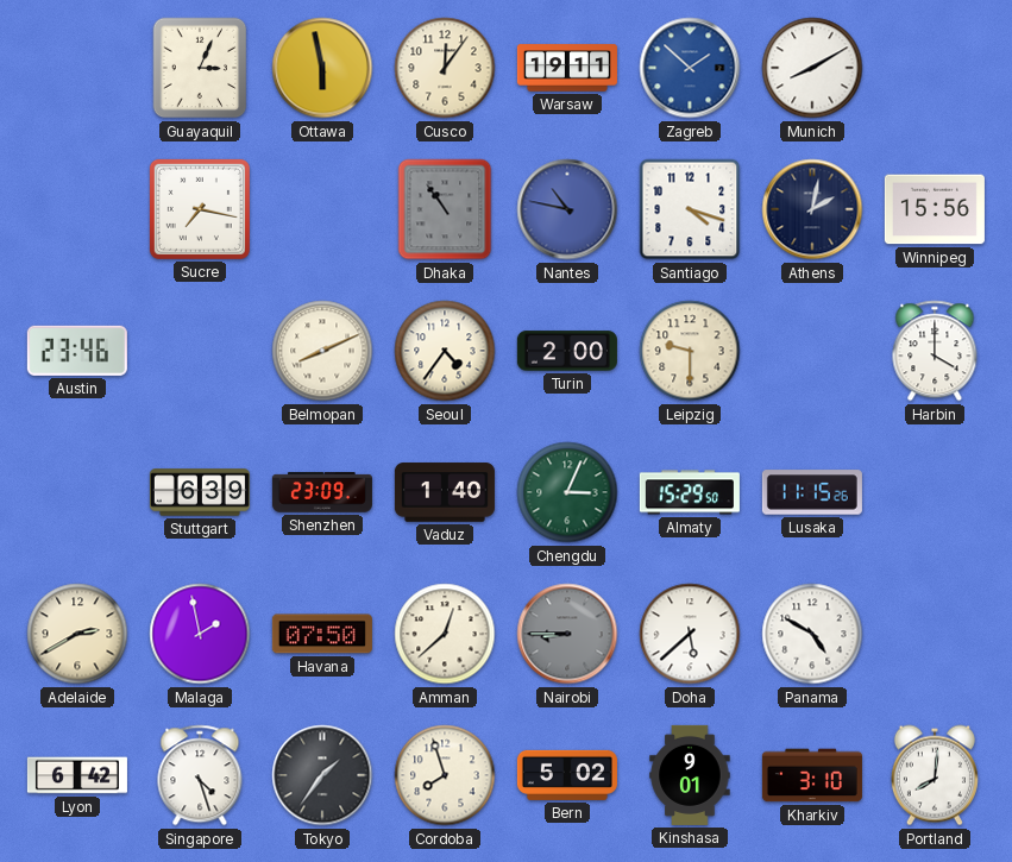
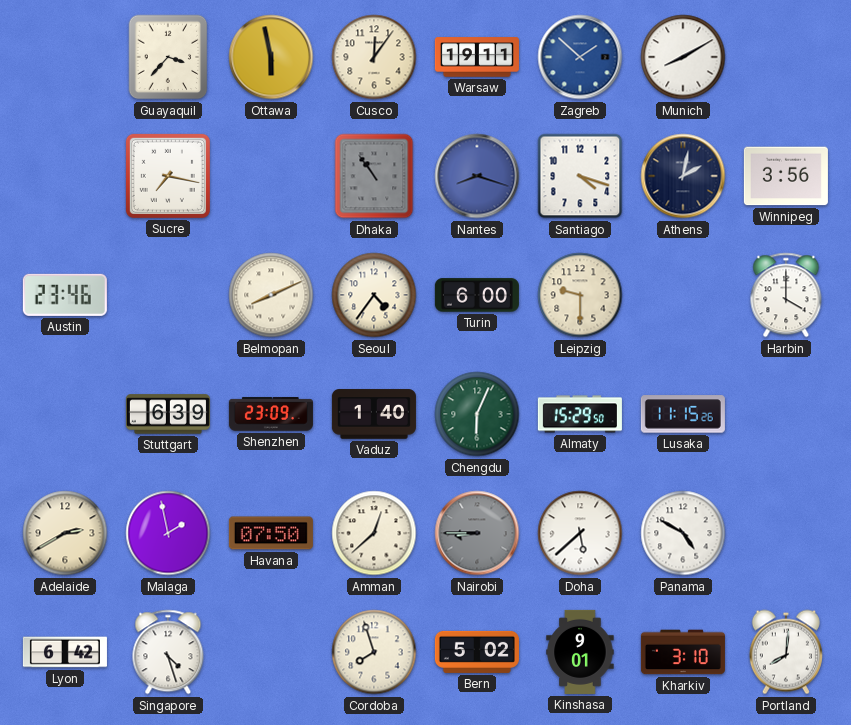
Guayaquil: 3:04 -> 3:37
Nantes: 10:47 -> 8:18
Winnipeg: 15:56 -> 3:56
Turin: 2:00 -> 6:00
Chengdu: 3:04 -> 6:04
Tokyo: 1:36 -> none
